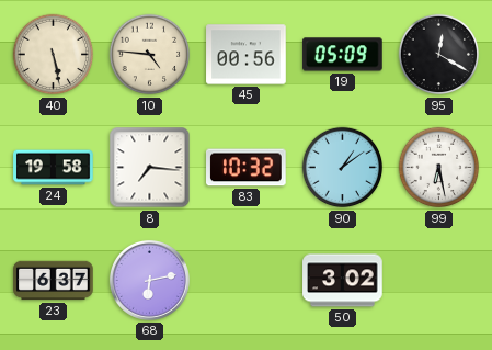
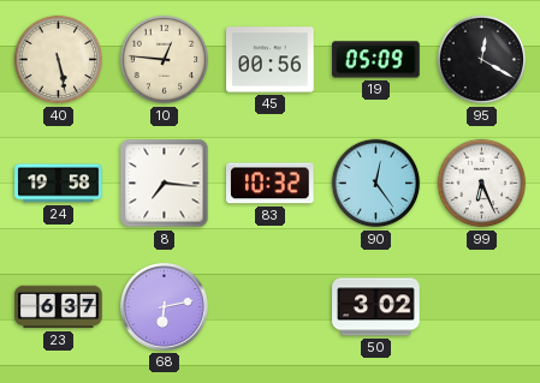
10: 4:46 -> 12:46
90: 1:09 -> 12:24
99: 6:28 -> 6:26
